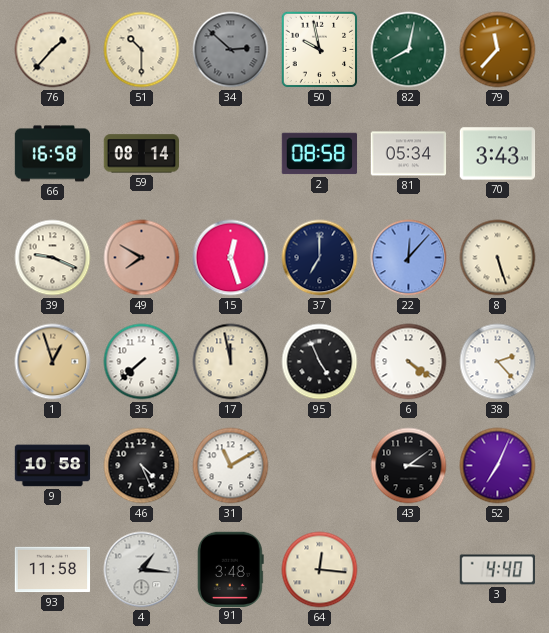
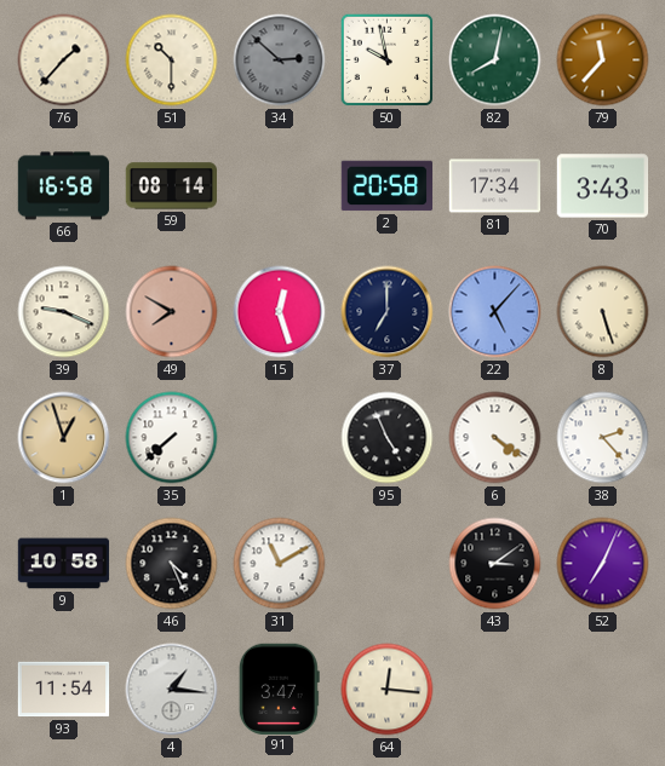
2: 08:58 -> 20:58
81: 05:34 -> 17:34
22: 12:07 -> 5:07
17: 11:58 -> none
93: 11:58 -> 11:54
91: 3:48 -> 3:47
3: 4:40 -> none
